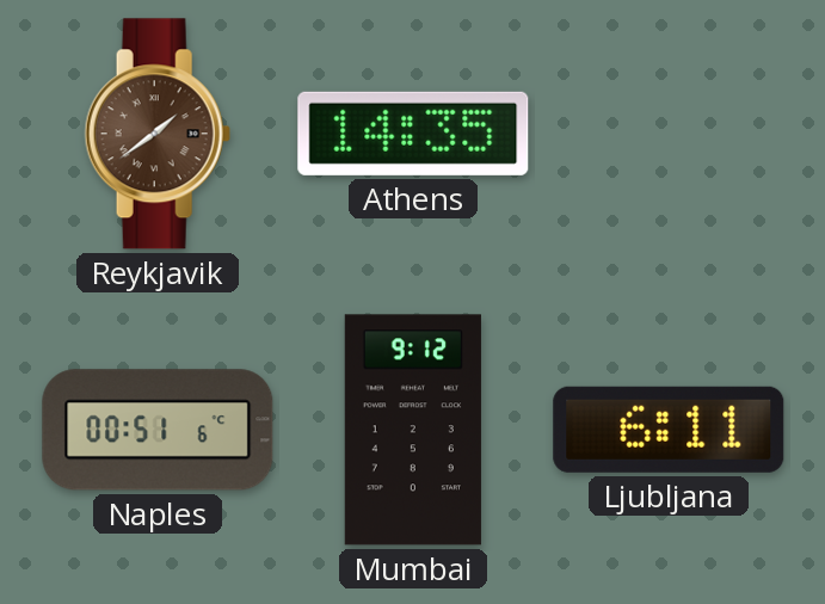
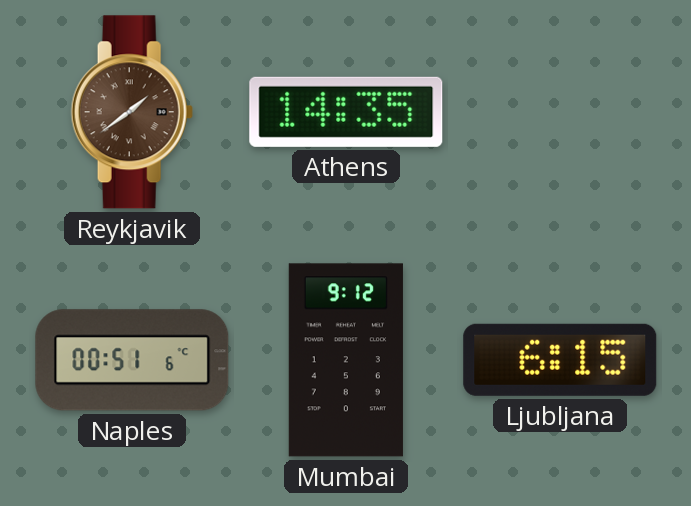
Ljubljana: 6:11 -> 6:15
